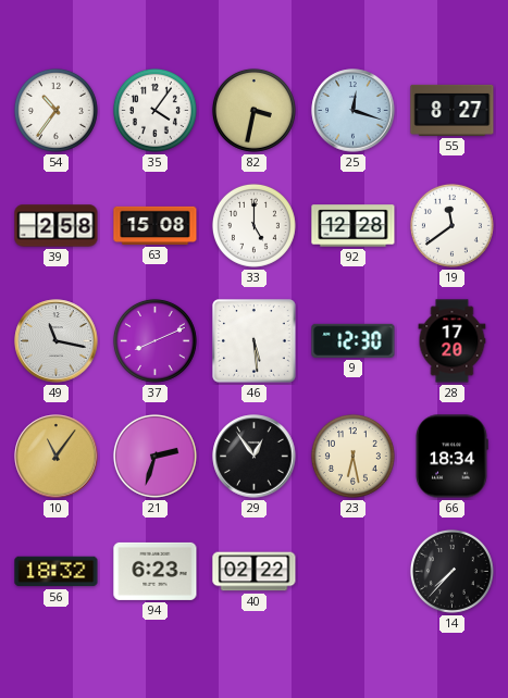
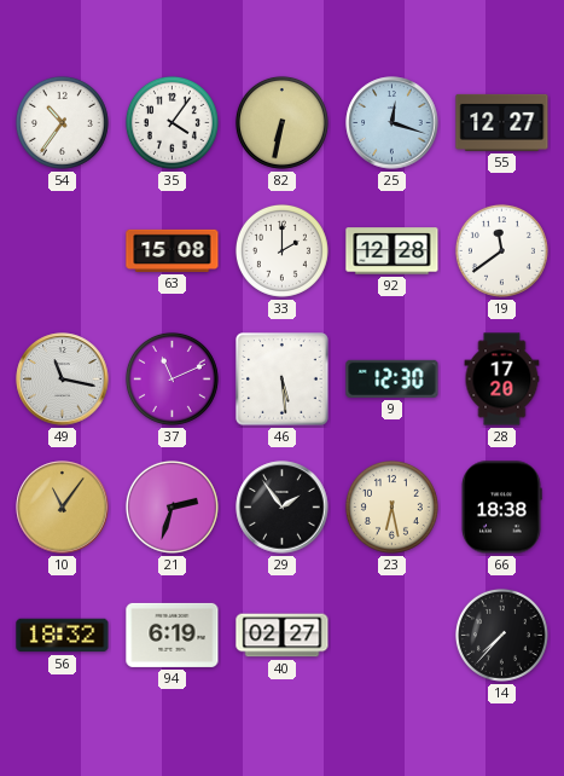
82: 3:32 -> 6:32
55: 8:27 -> 12:27
39: 2:58 -> none
33: 5:00 -> 2:00
37: 8:11 -> 11:11
29: 12:54 -> 1:54
66: 18:34 -> 18:38
94: 6:23 -> 6:19
40: 02:22 -> 02:27
